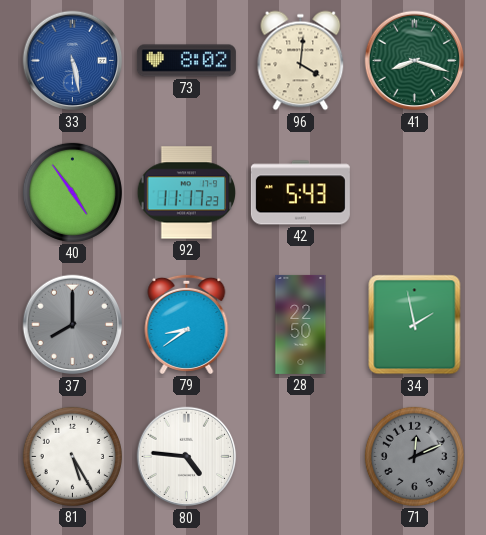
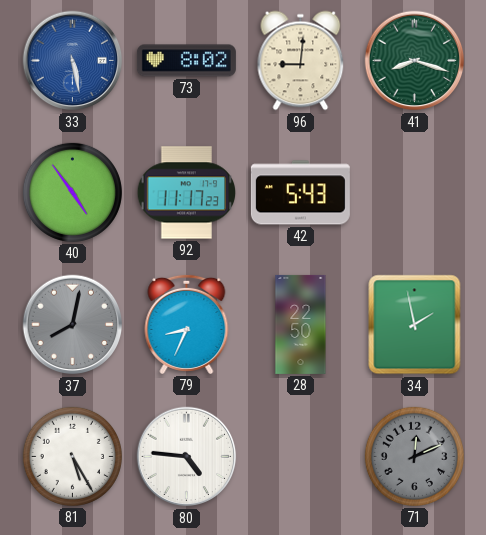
96: 4:01 -> 9:01
37: 8:00 -> 8:02
79: 8:39 -> 8:34
